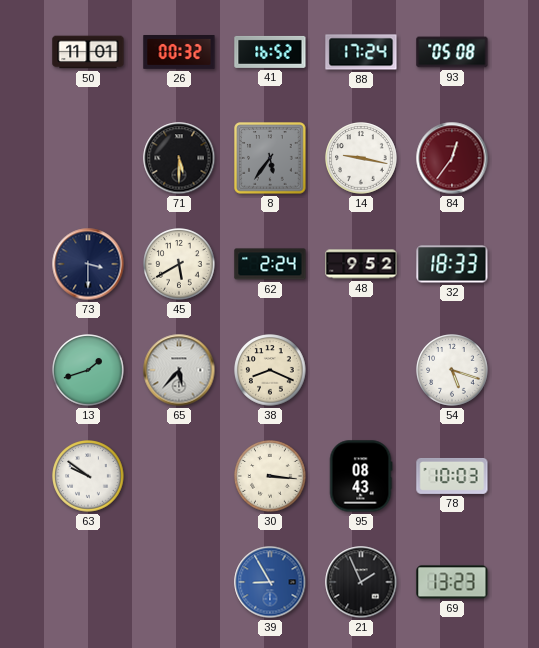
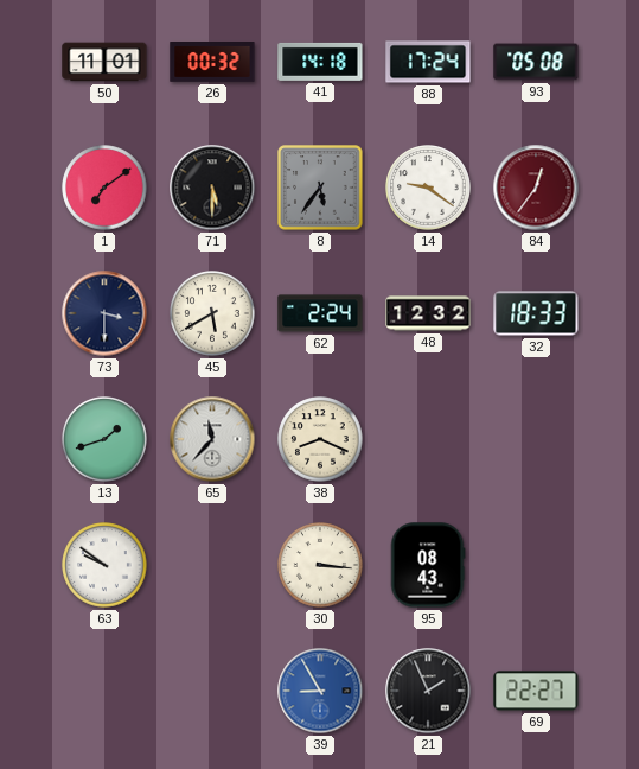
41: 16:52 -> 14:18
1: none -> 7:09
14: 9:17 -> 9:21
48: 9:52 -> 12:32
65: 5:37 -> 11:37
54: 5:18 -> none
78: 10:03 -> none
69: 13:23 -> 22:27
